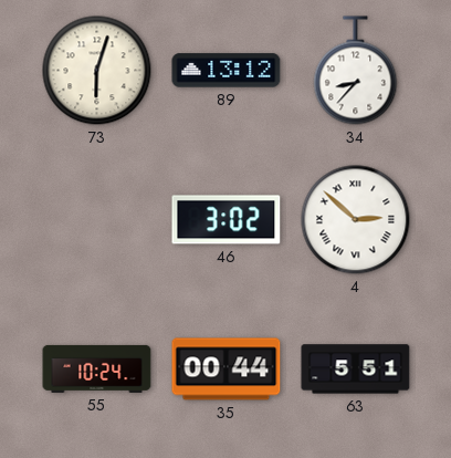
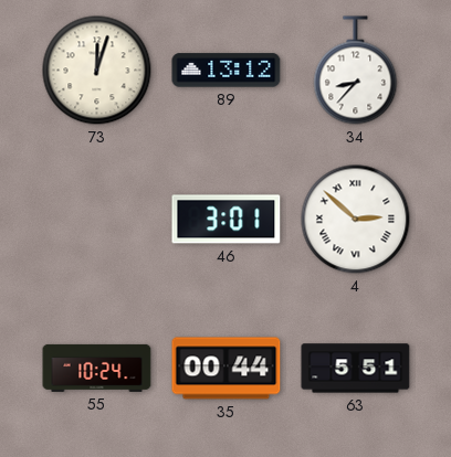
73: 6:03 -> 12:03
46: 3:02 -> 3:01
